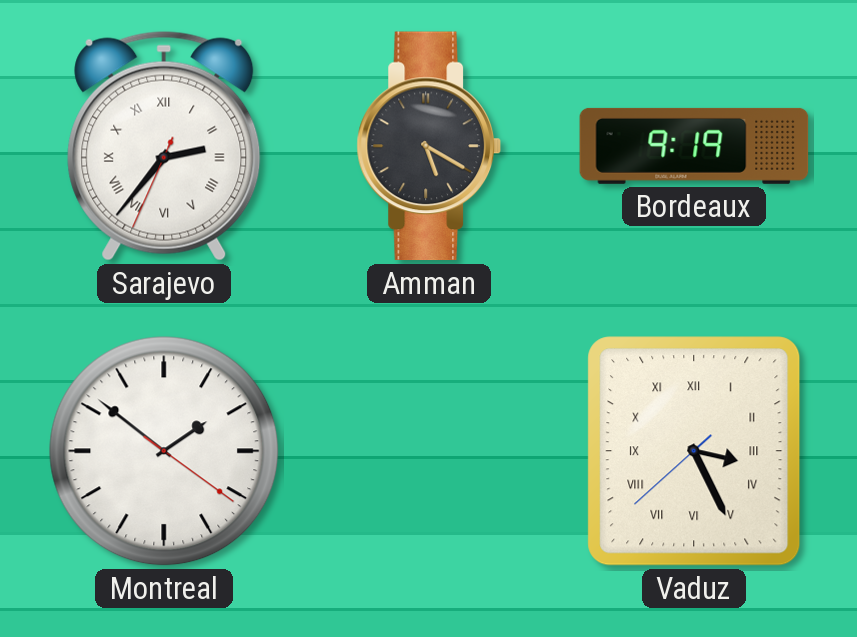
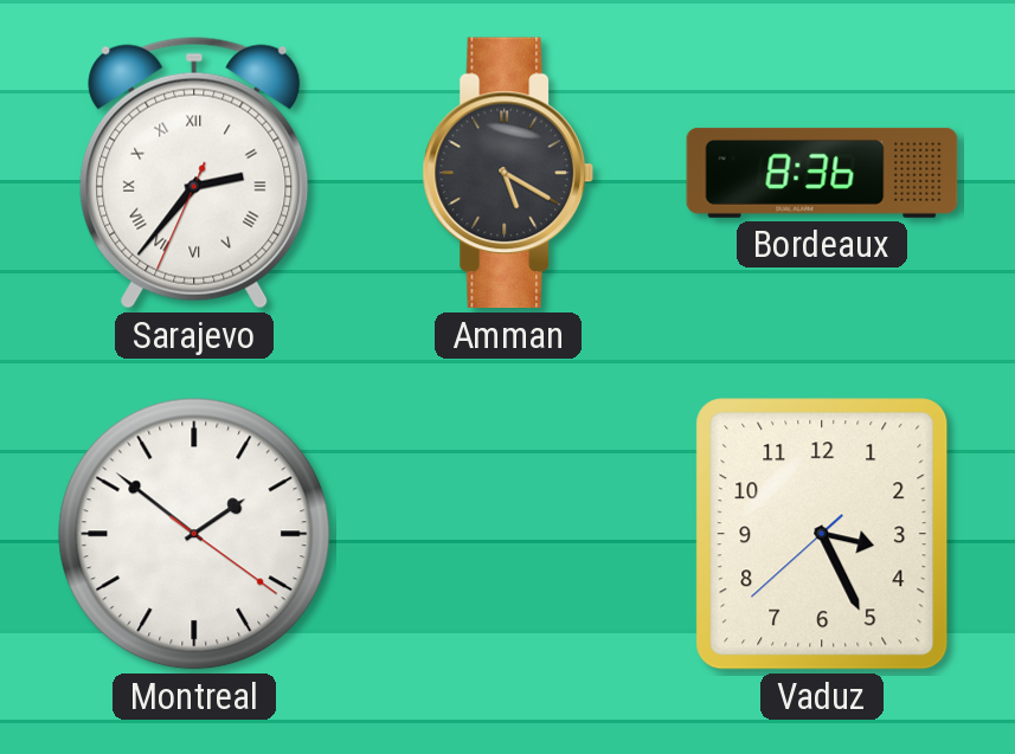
Bordeaux: 9:19 -> 8:36
Vaduz numerals: Roman -> Arabic
